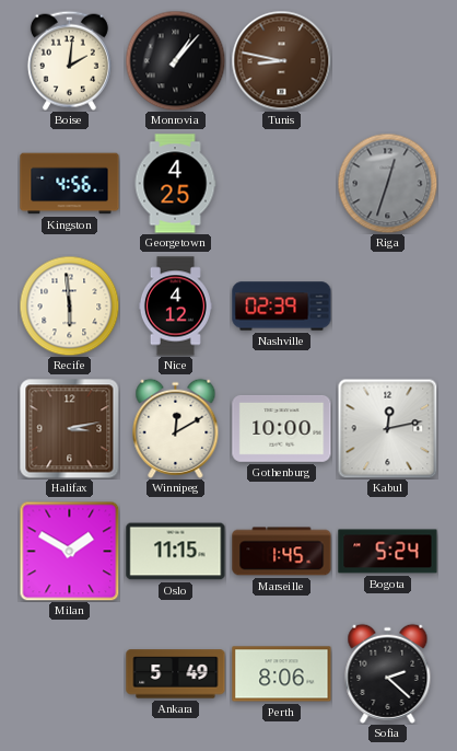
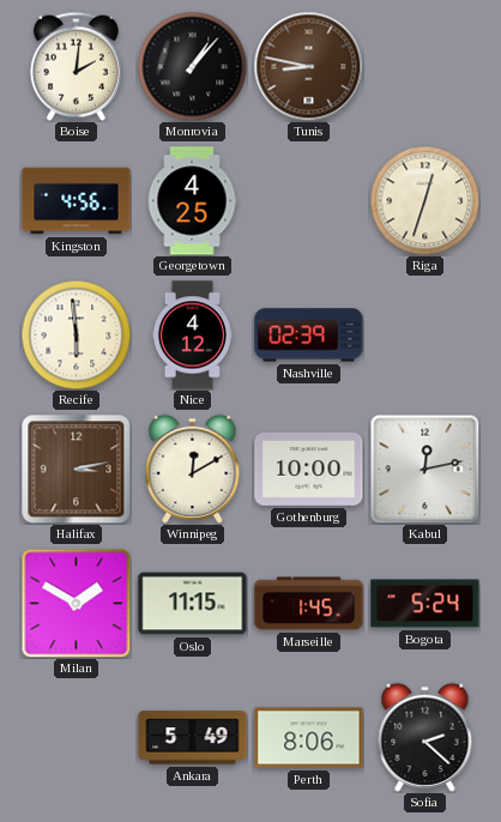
Riga dial: grey -> cream
